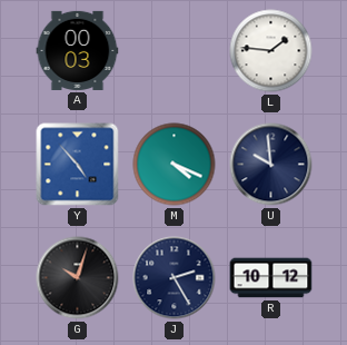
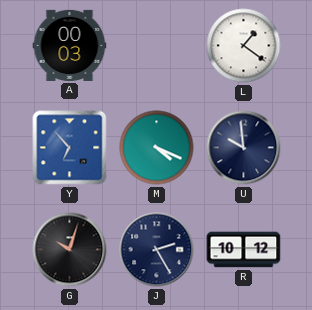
L: 1:46 -> 1:21
Y: 4:53 -> 6:53
